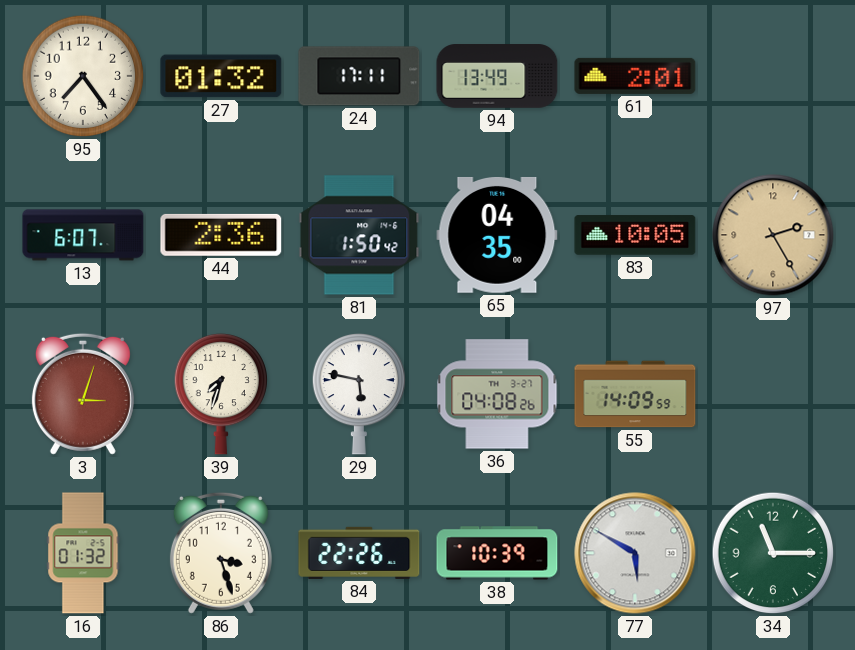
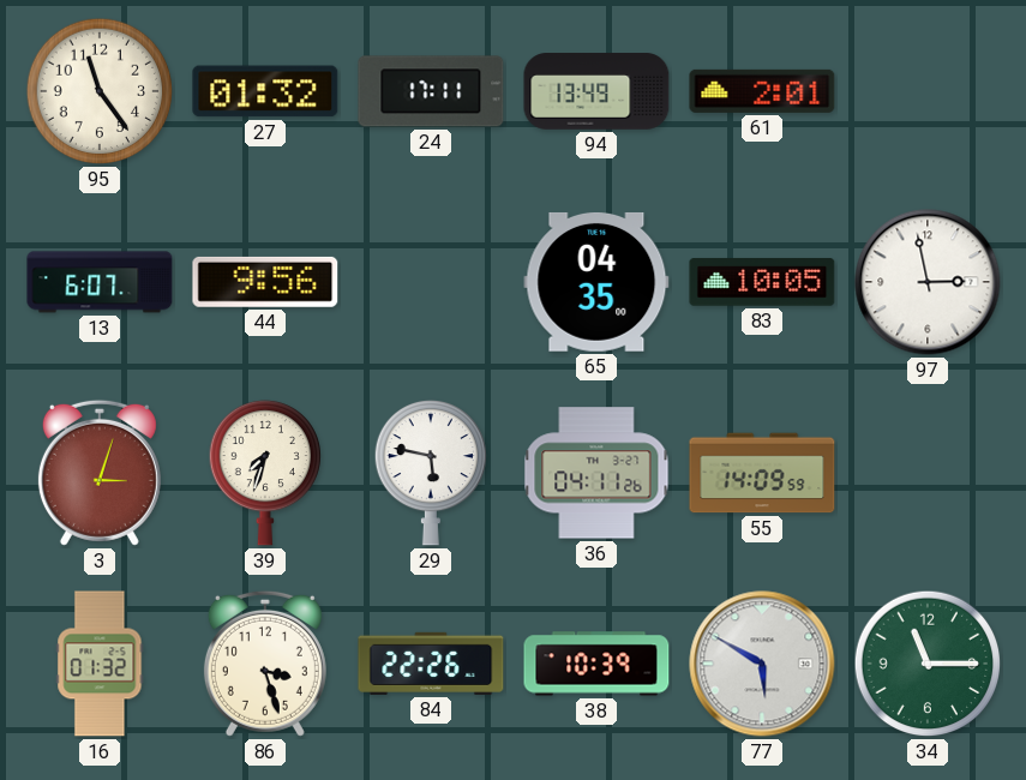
95: 7:24 -> 11:24
44: 2:36 -> 9:56
81: 1:50 -> none
97: 2:25 -> 2:58
97 dial: champagne -> white
36: 04:08 -> 04:11
